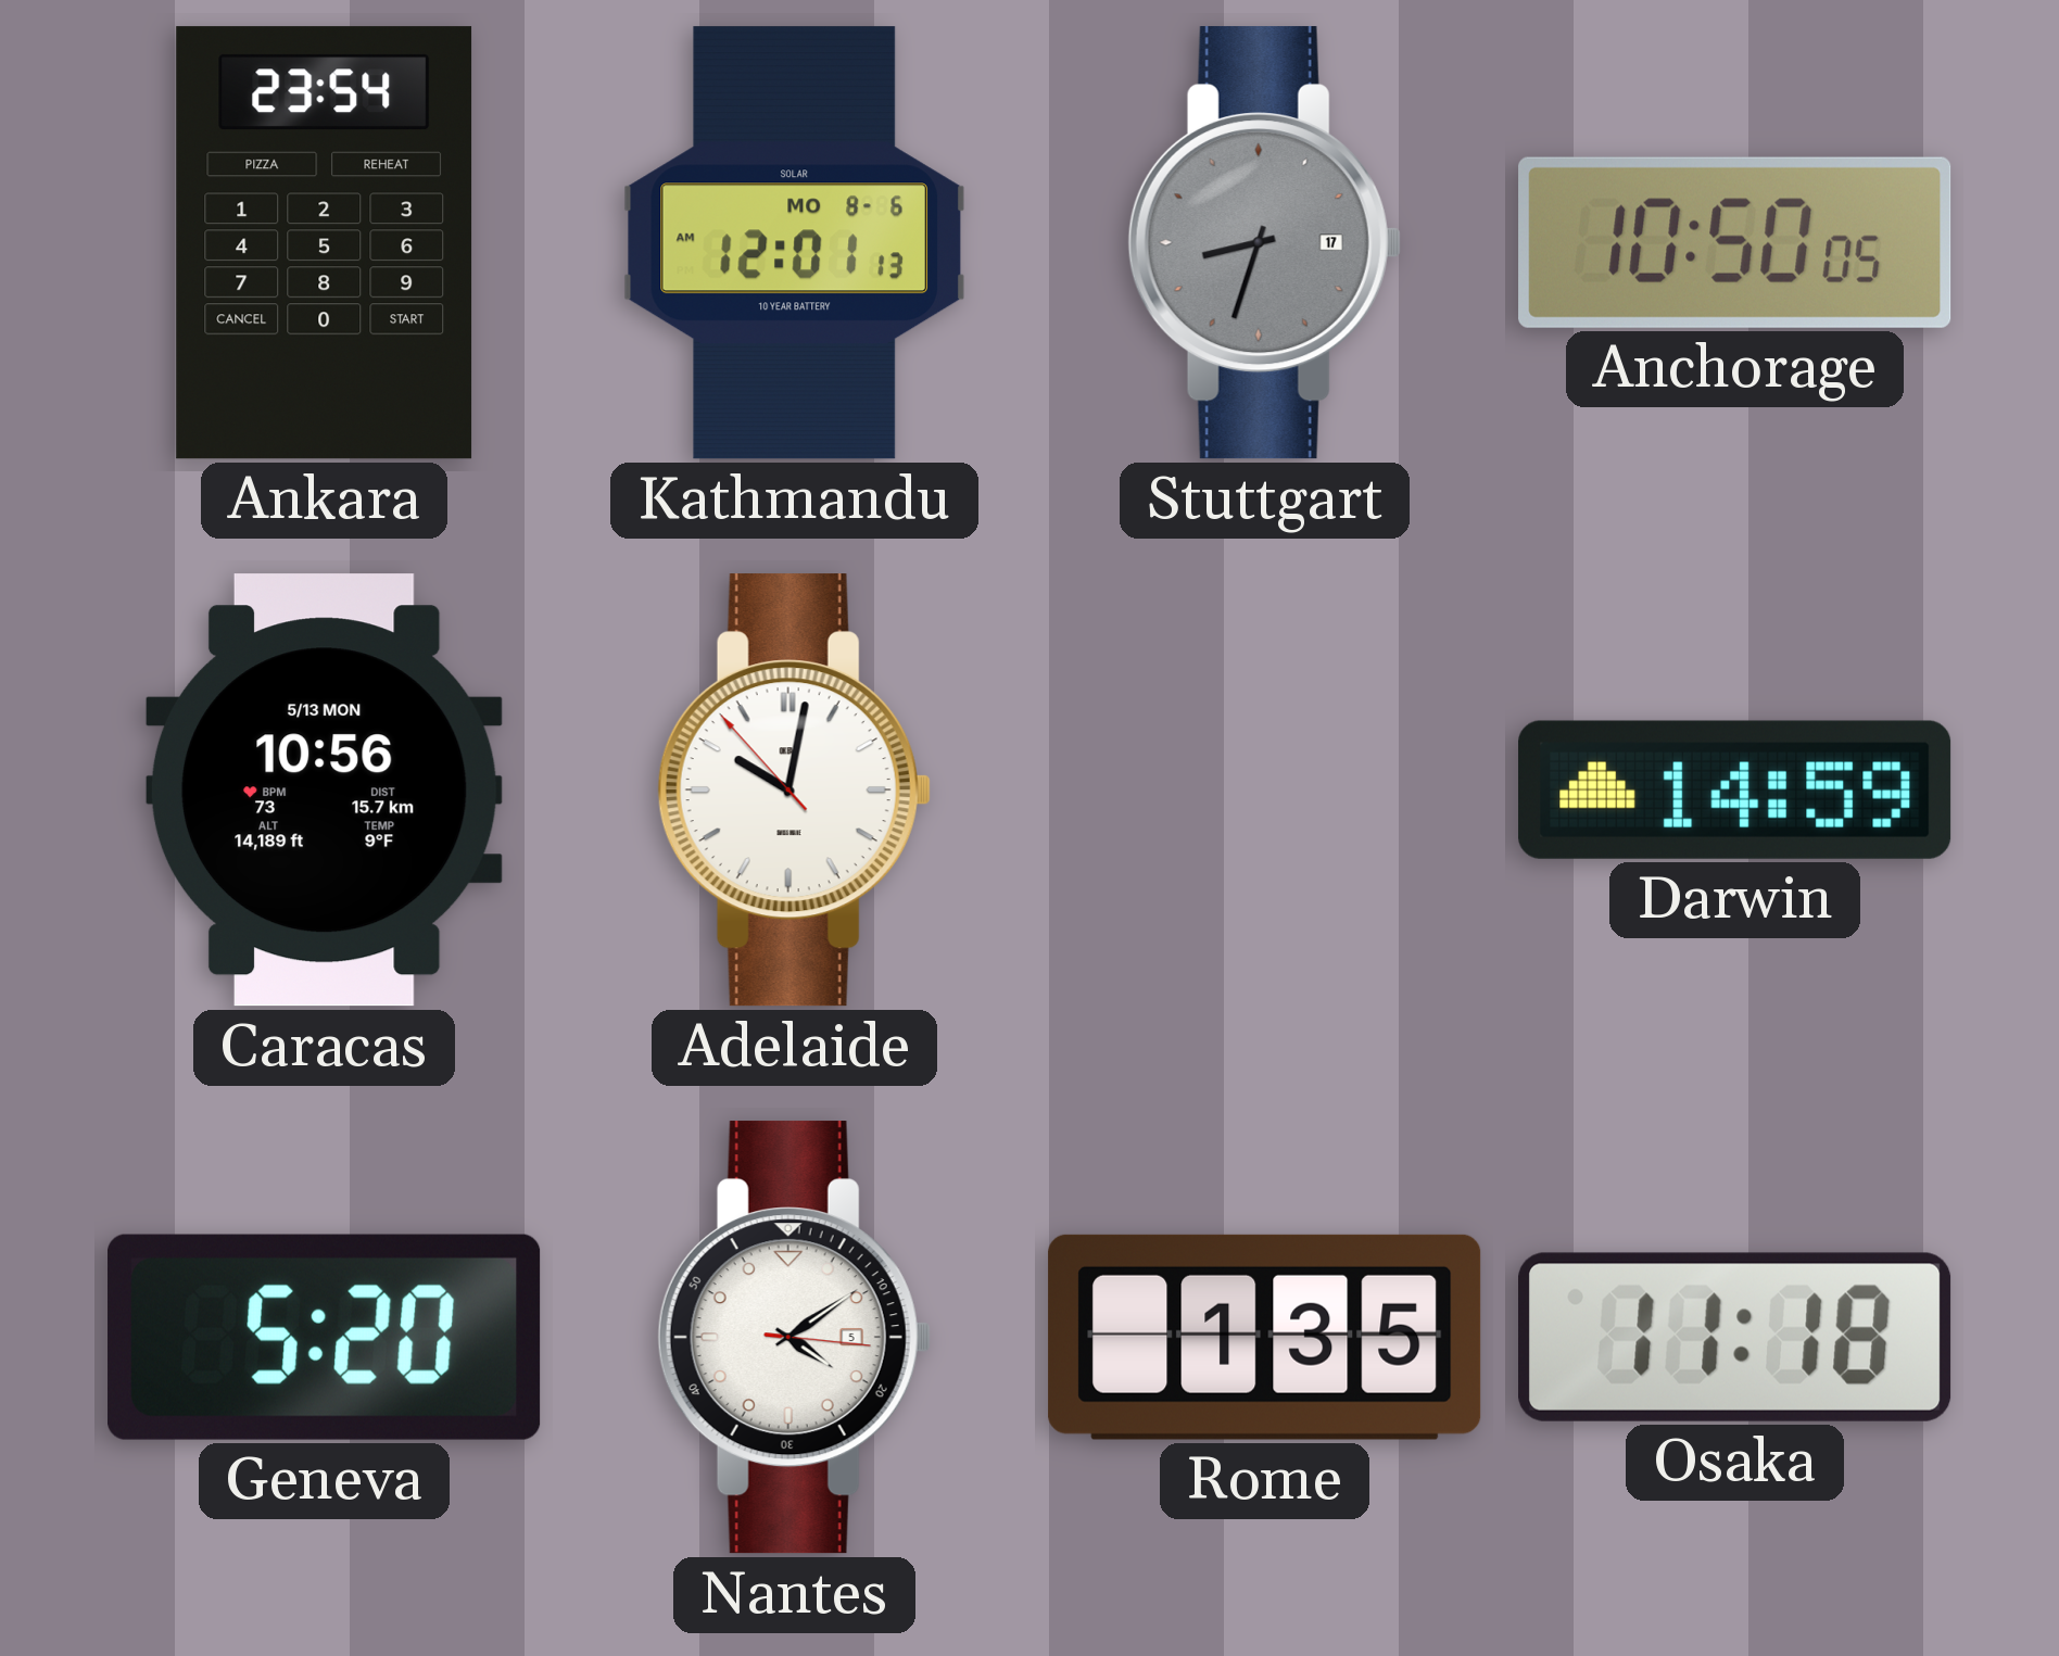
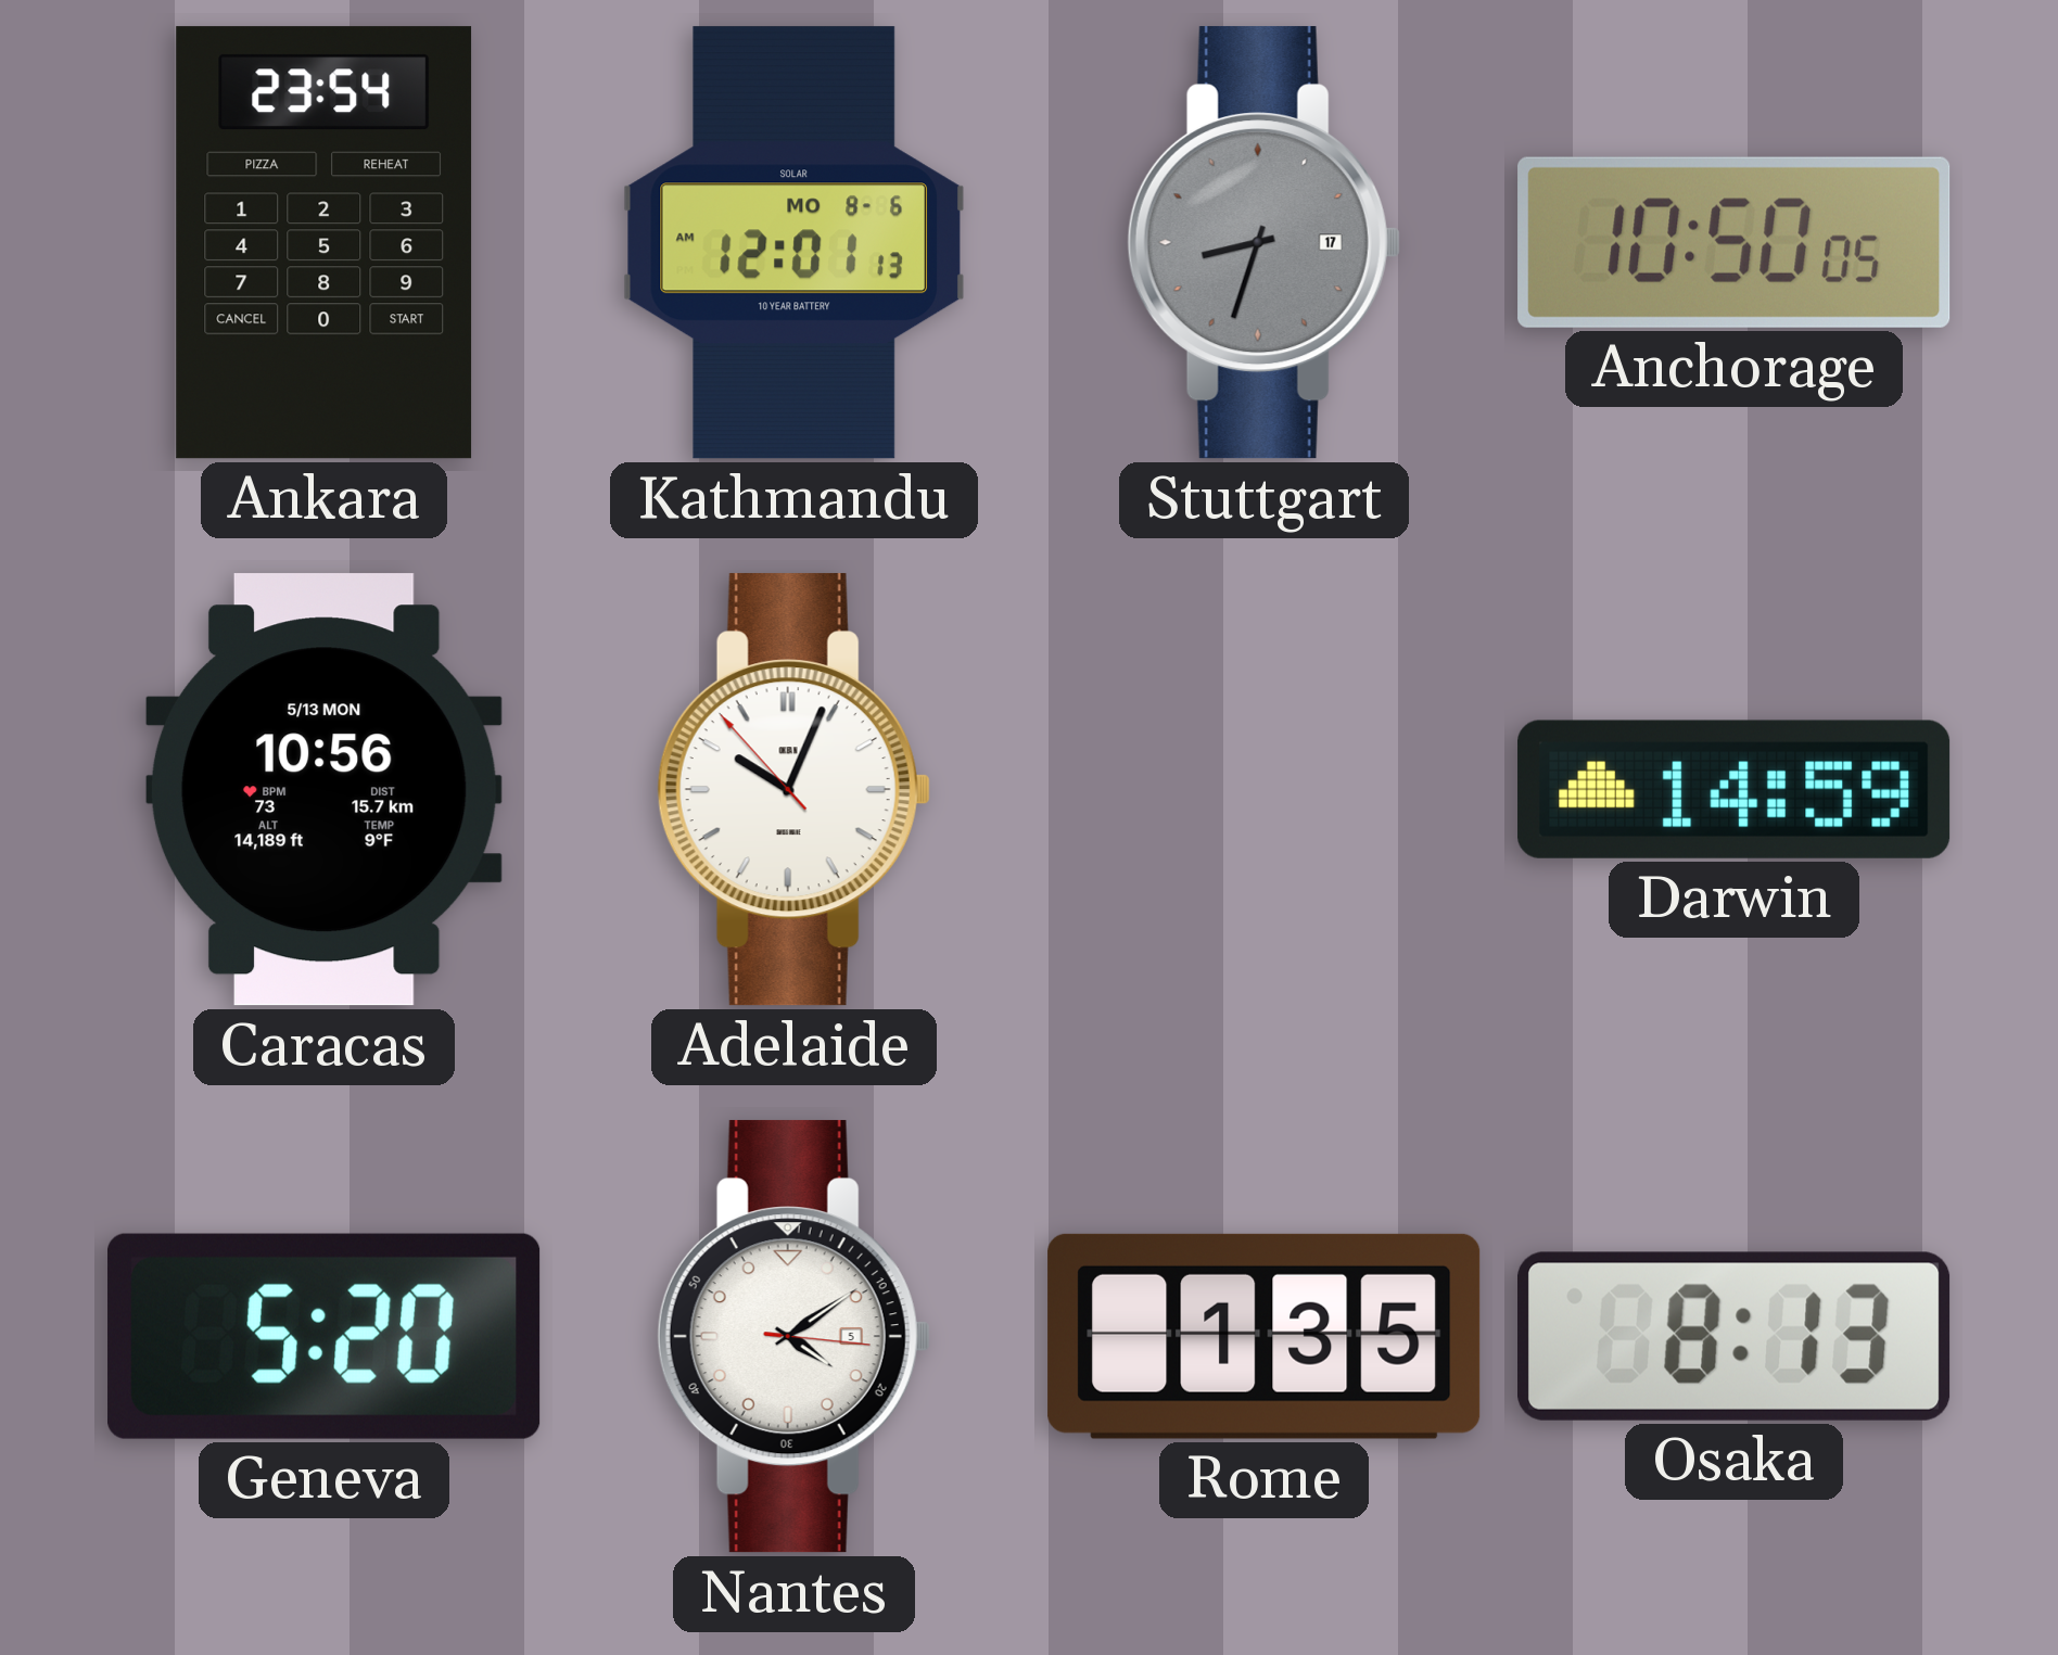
Adelaide: 10:01 -> 10:03
Osaka: 11:18 -> 8:13
